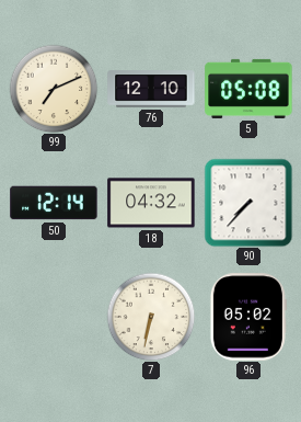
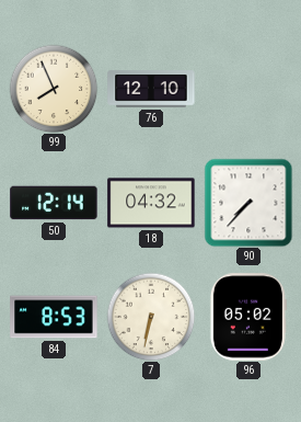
99: 7:11 -> 7:56
5: 05:08 -> none
84: none -> 8:53
